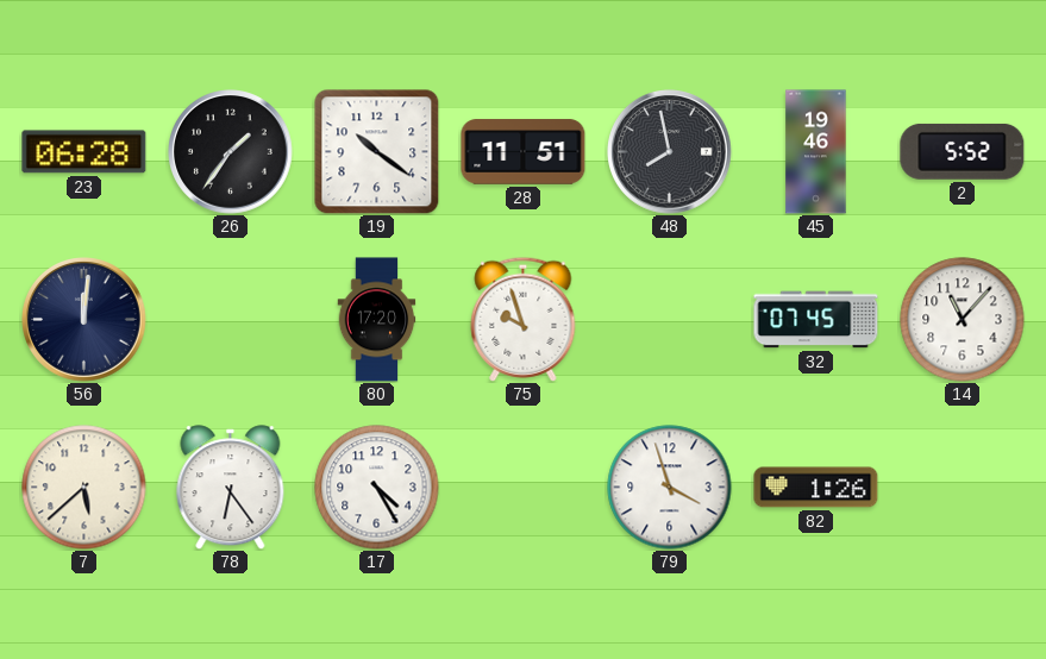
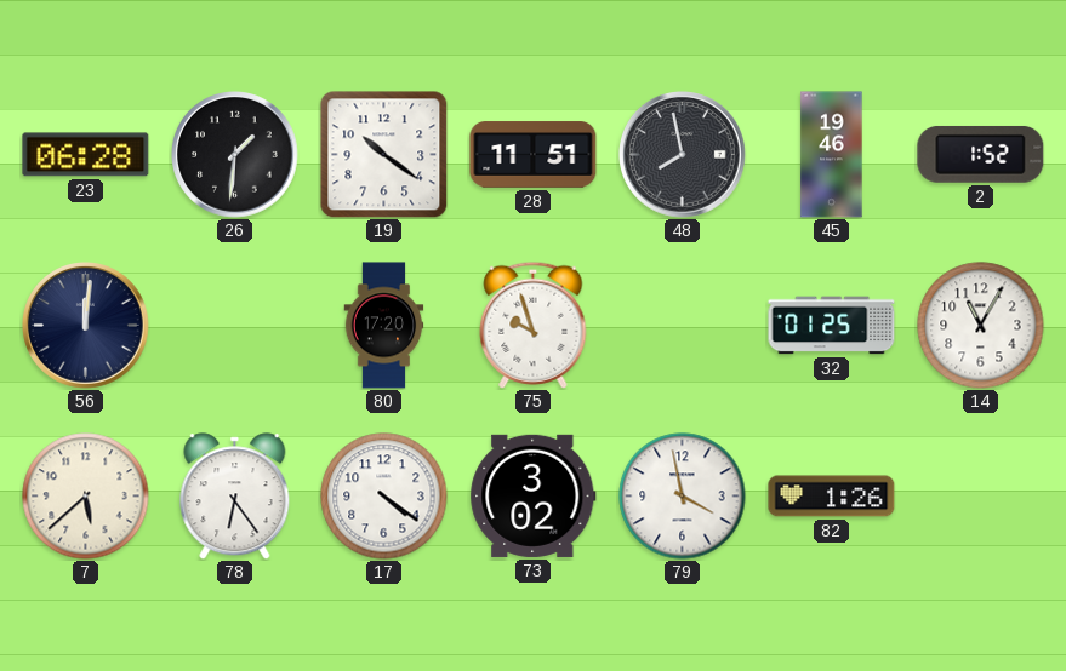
26: 1:36 -> 1:31
2: 5:52 -> 1:52
32: 07:45 -> 01:25
14: 11:07 -> 11:05
17: 4:25 -> 4:21
73: none -> 3:02
79: 3:57 -> 3:58
